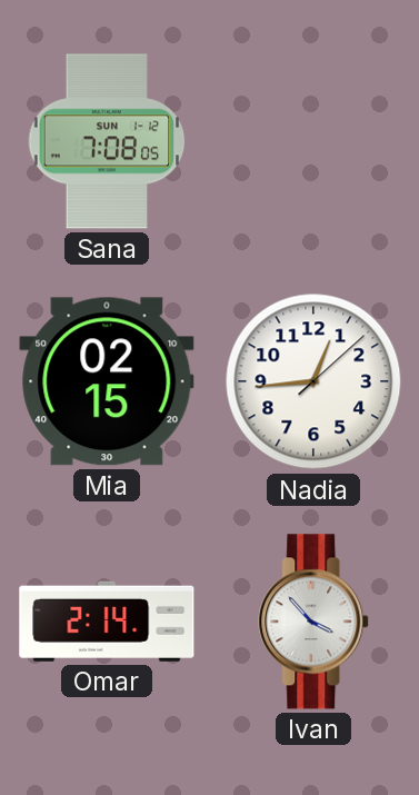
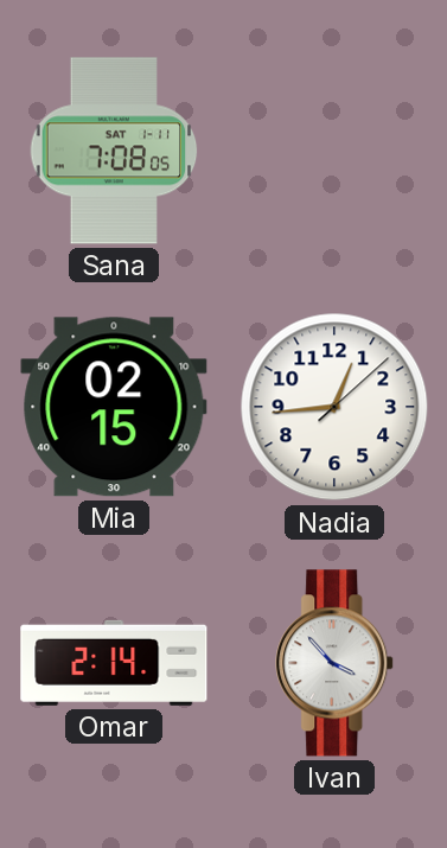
Sana date: SUN 1-12 -> SAT 1-11
